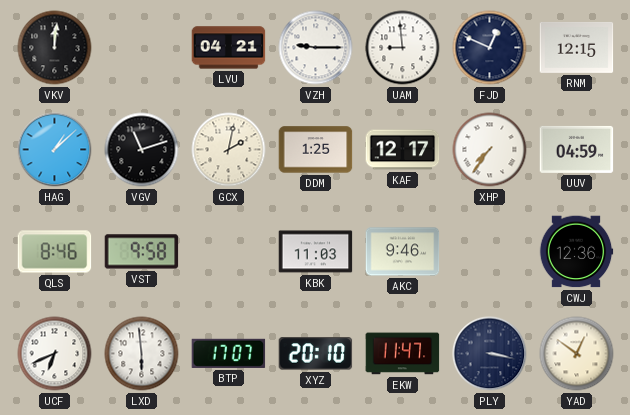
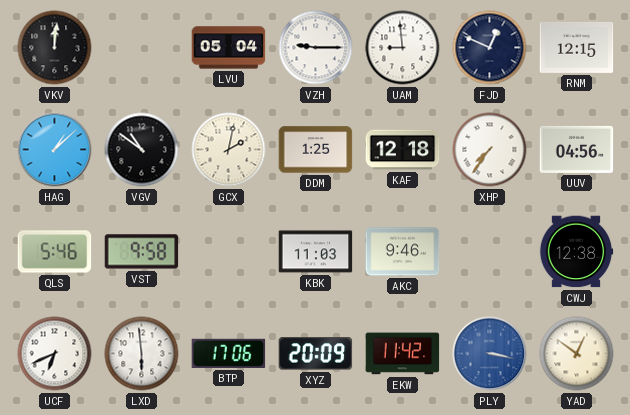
LVU: 04:21 -> 05:04
VGV: 11:12 -> 10:51
KAF: 12:17 -> 12:18
UUV: 04:59 -> 04:56
QLS: 8:46 -> 5:46
CWJ: 12:36 -> 12:38
BTP: 17:07 -> 17:06
XYZ: 20:10 -> 20:09
EKW: 11:47 -> 11:42
PLY dial: navy -> blue
